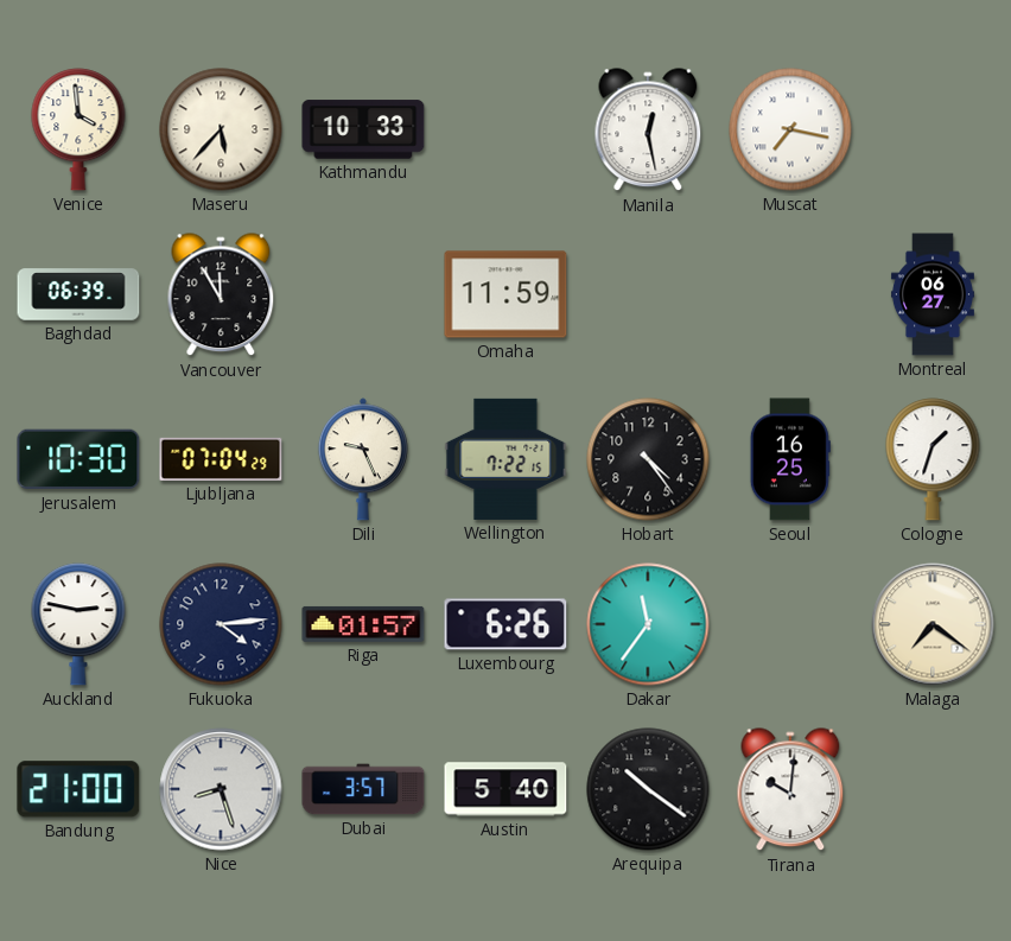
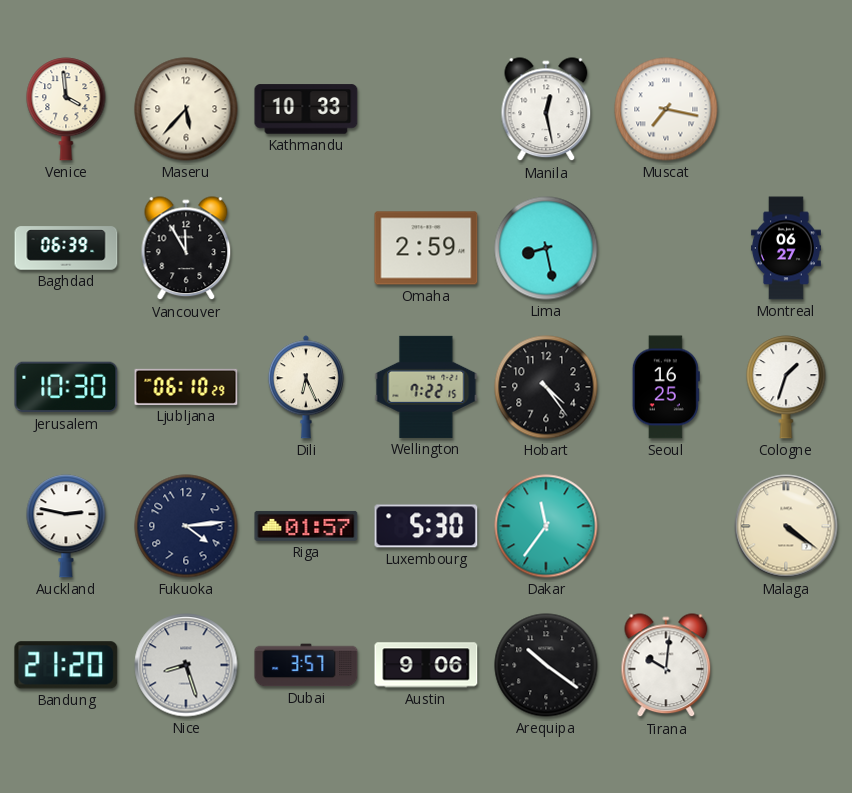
Omaha: 11:59 -> 2:59
Lima: none -> 8:28
Ljubljana: 07:04 -> 06:10
Dili: 9:26 -> 6:26
Luxembourg: 6:26 -> 5:30
Malaga: 7:21 -> 4:21
Bandung: 21:00 -> 21:20
Austin: 5:40 -> 9:06
